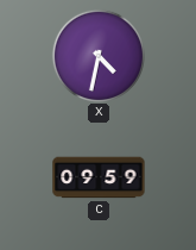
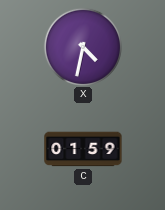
C: 09:59 -> 01:59
